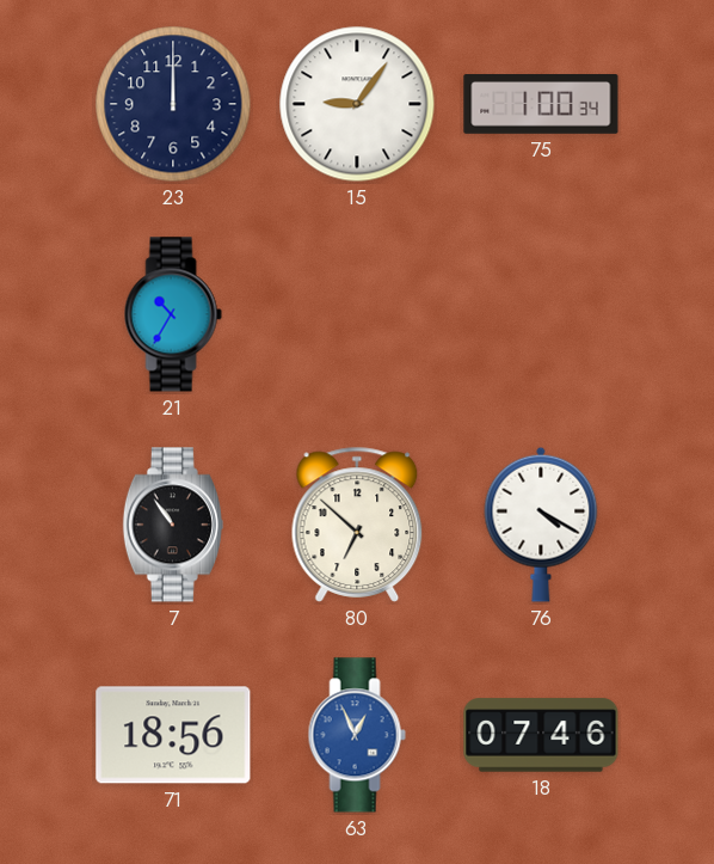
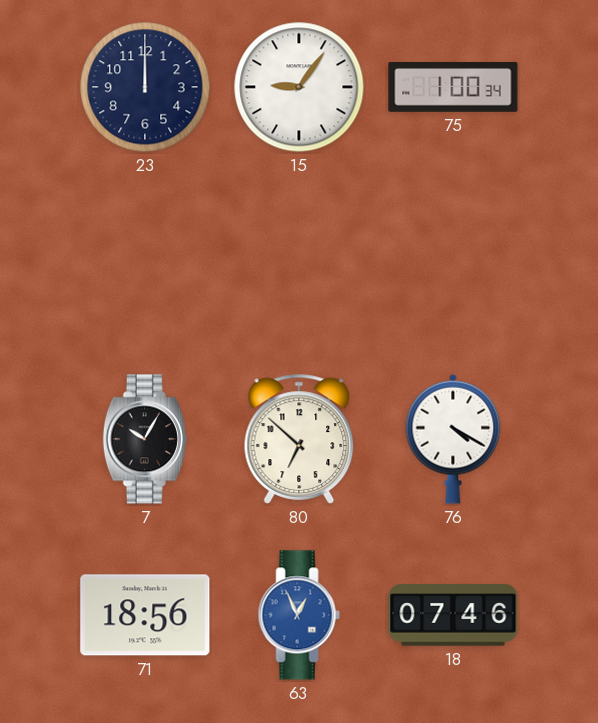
21: 10:35 -> none
7: 10:54 -> 10:05
